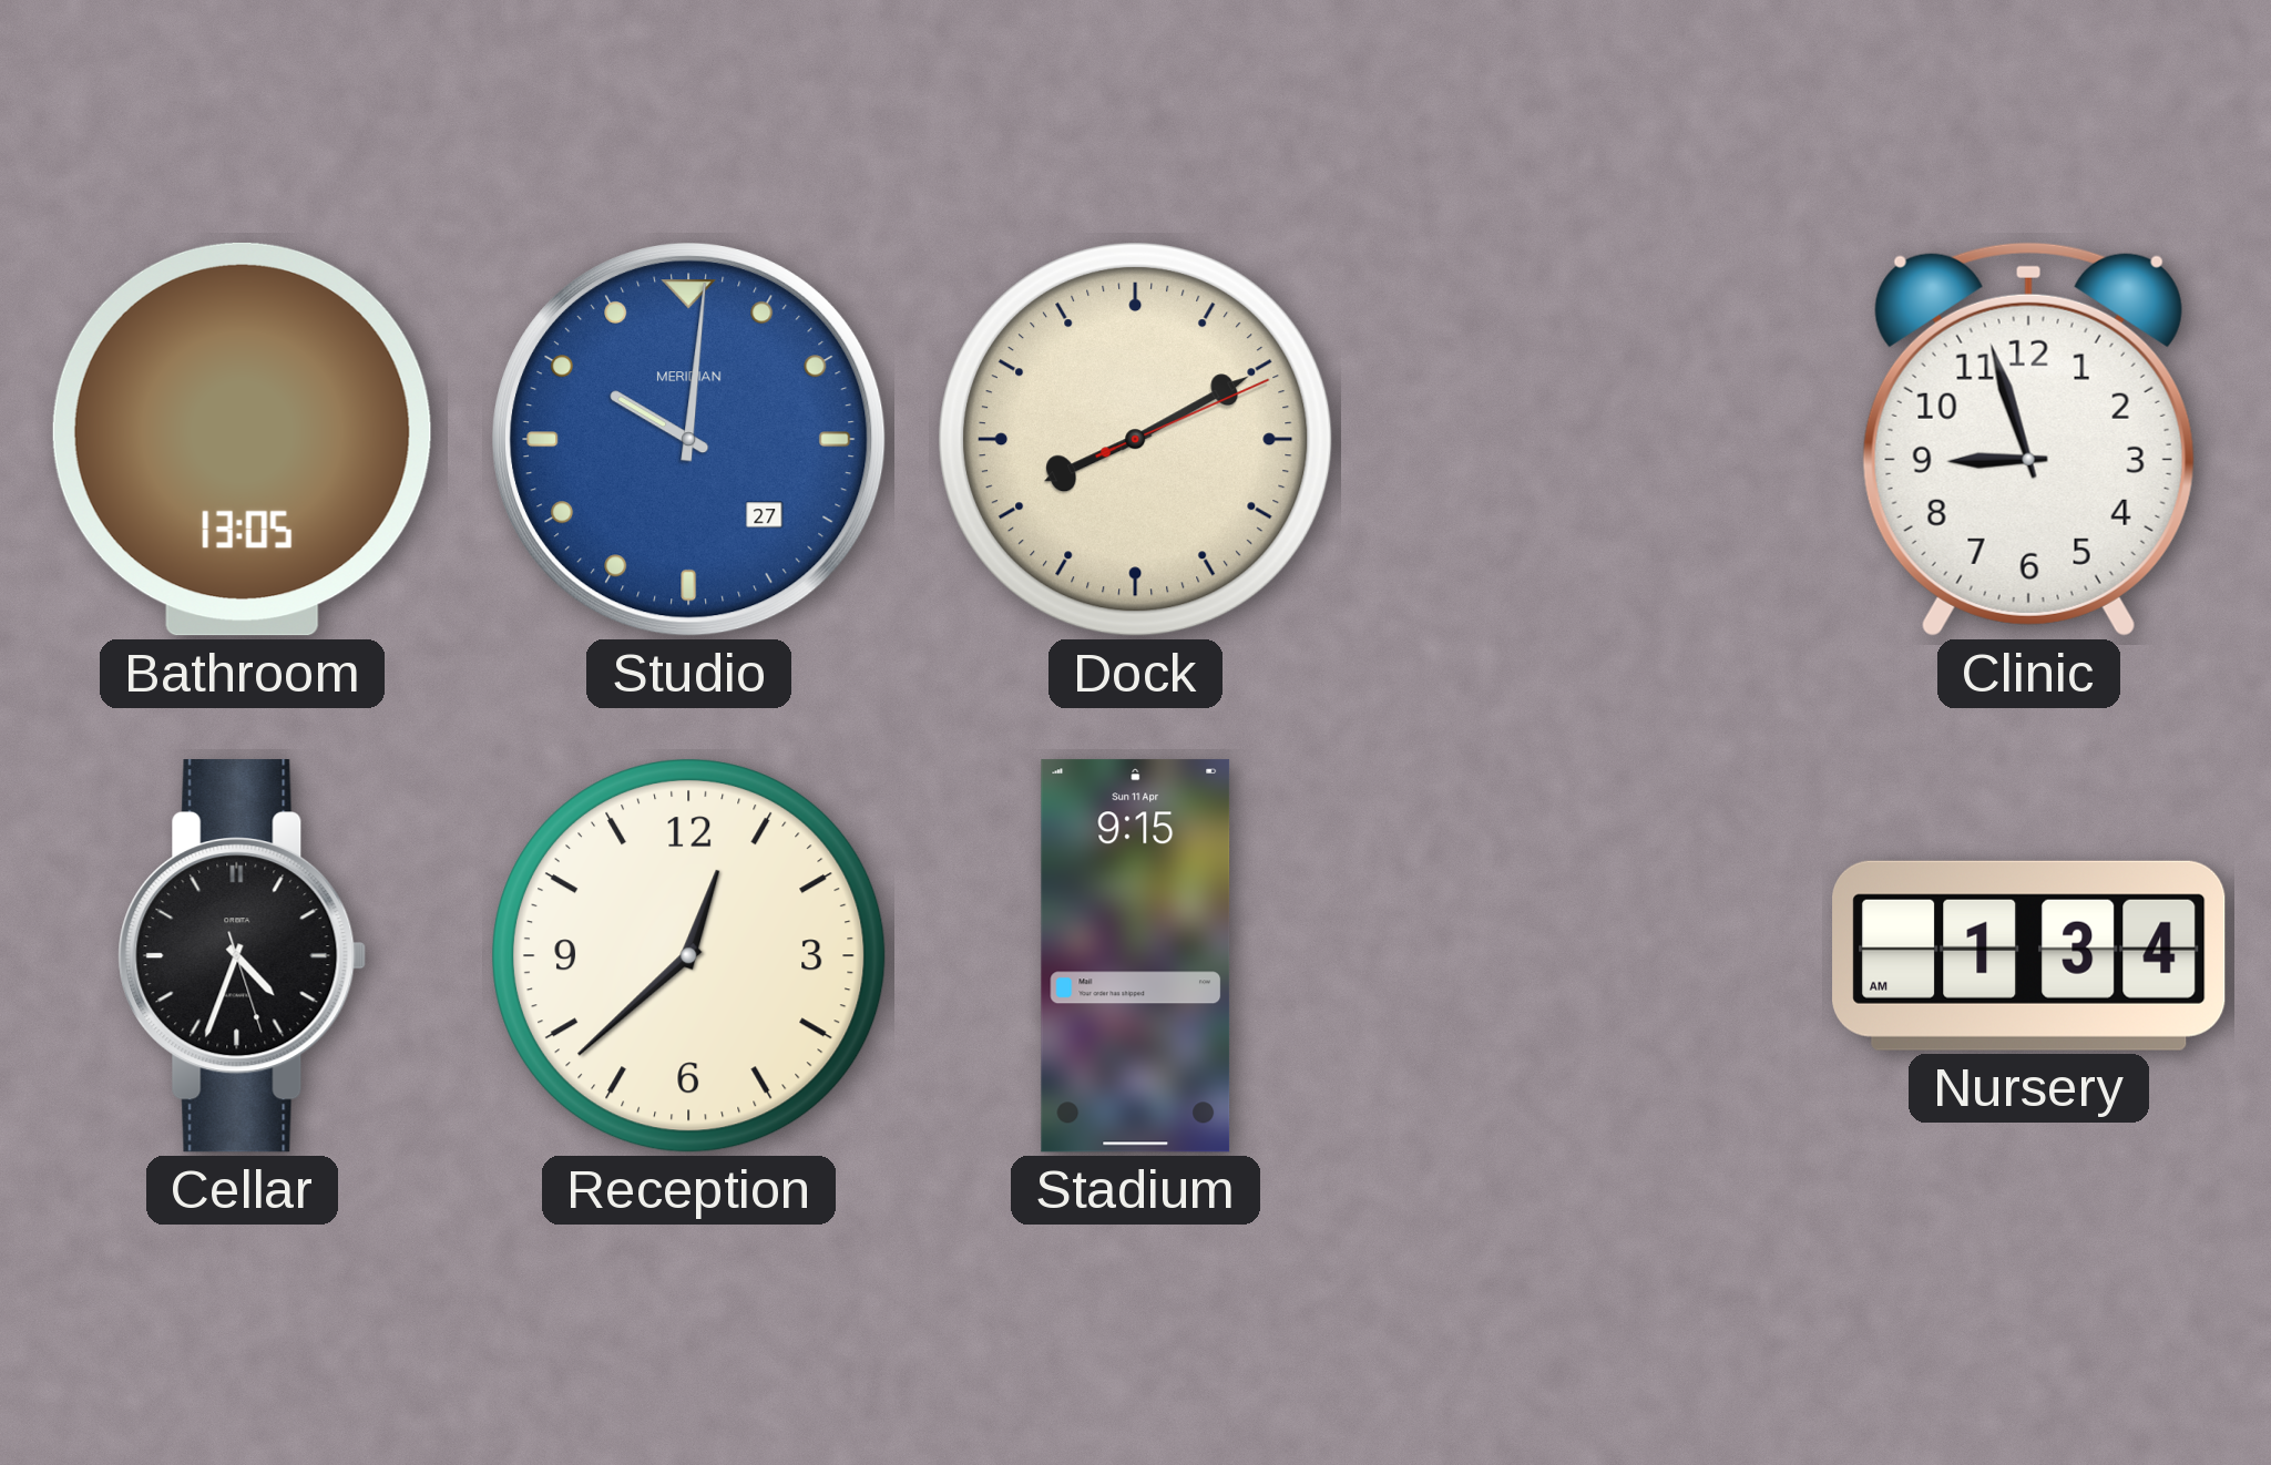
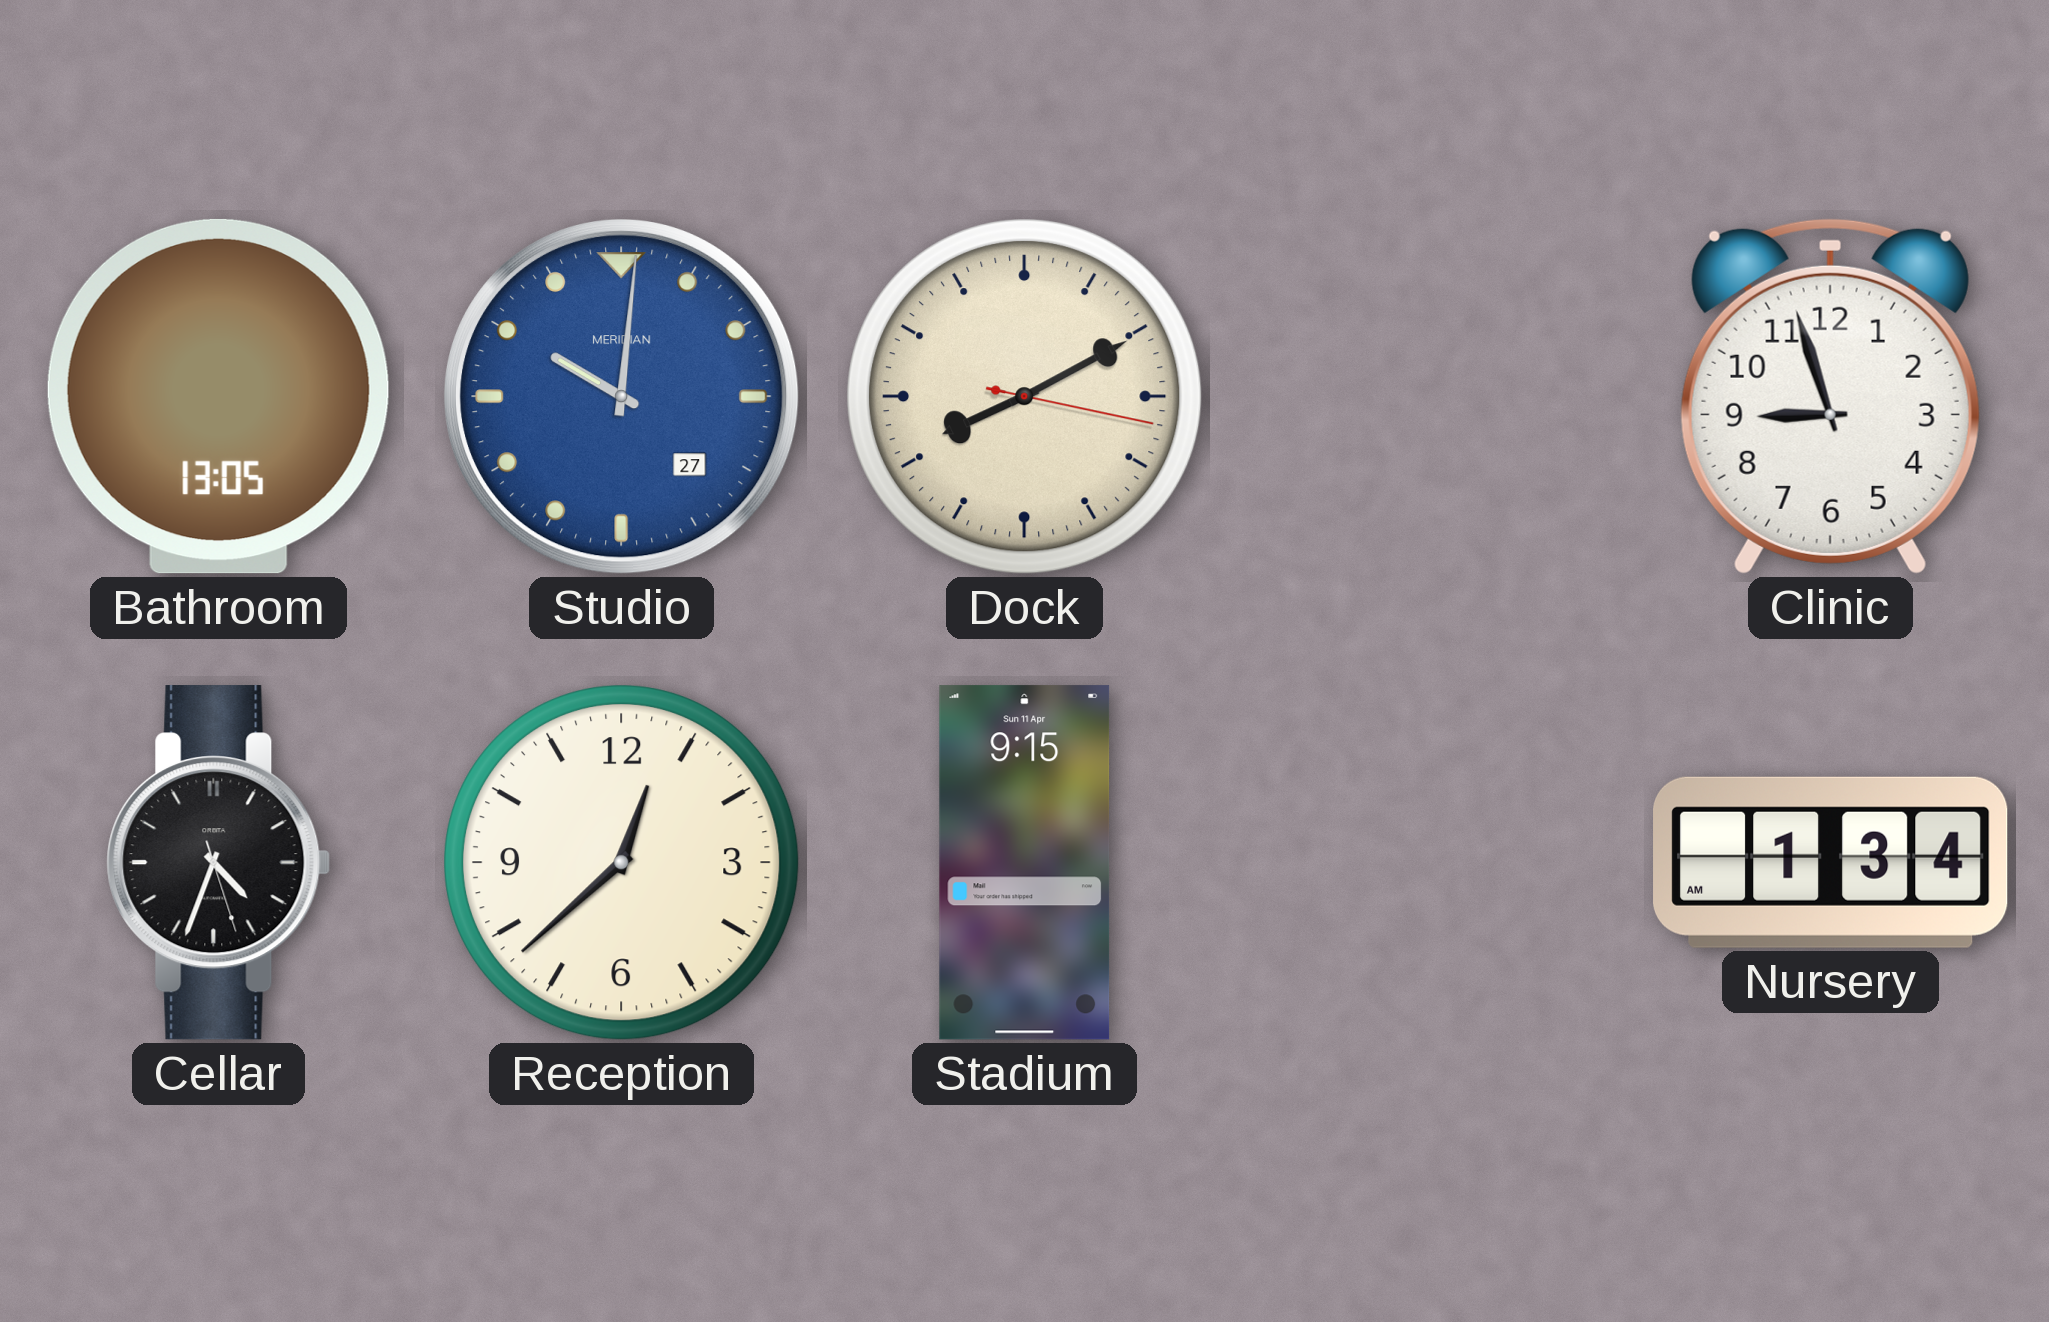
Dock: 8:10:11 -> 8:10:17
